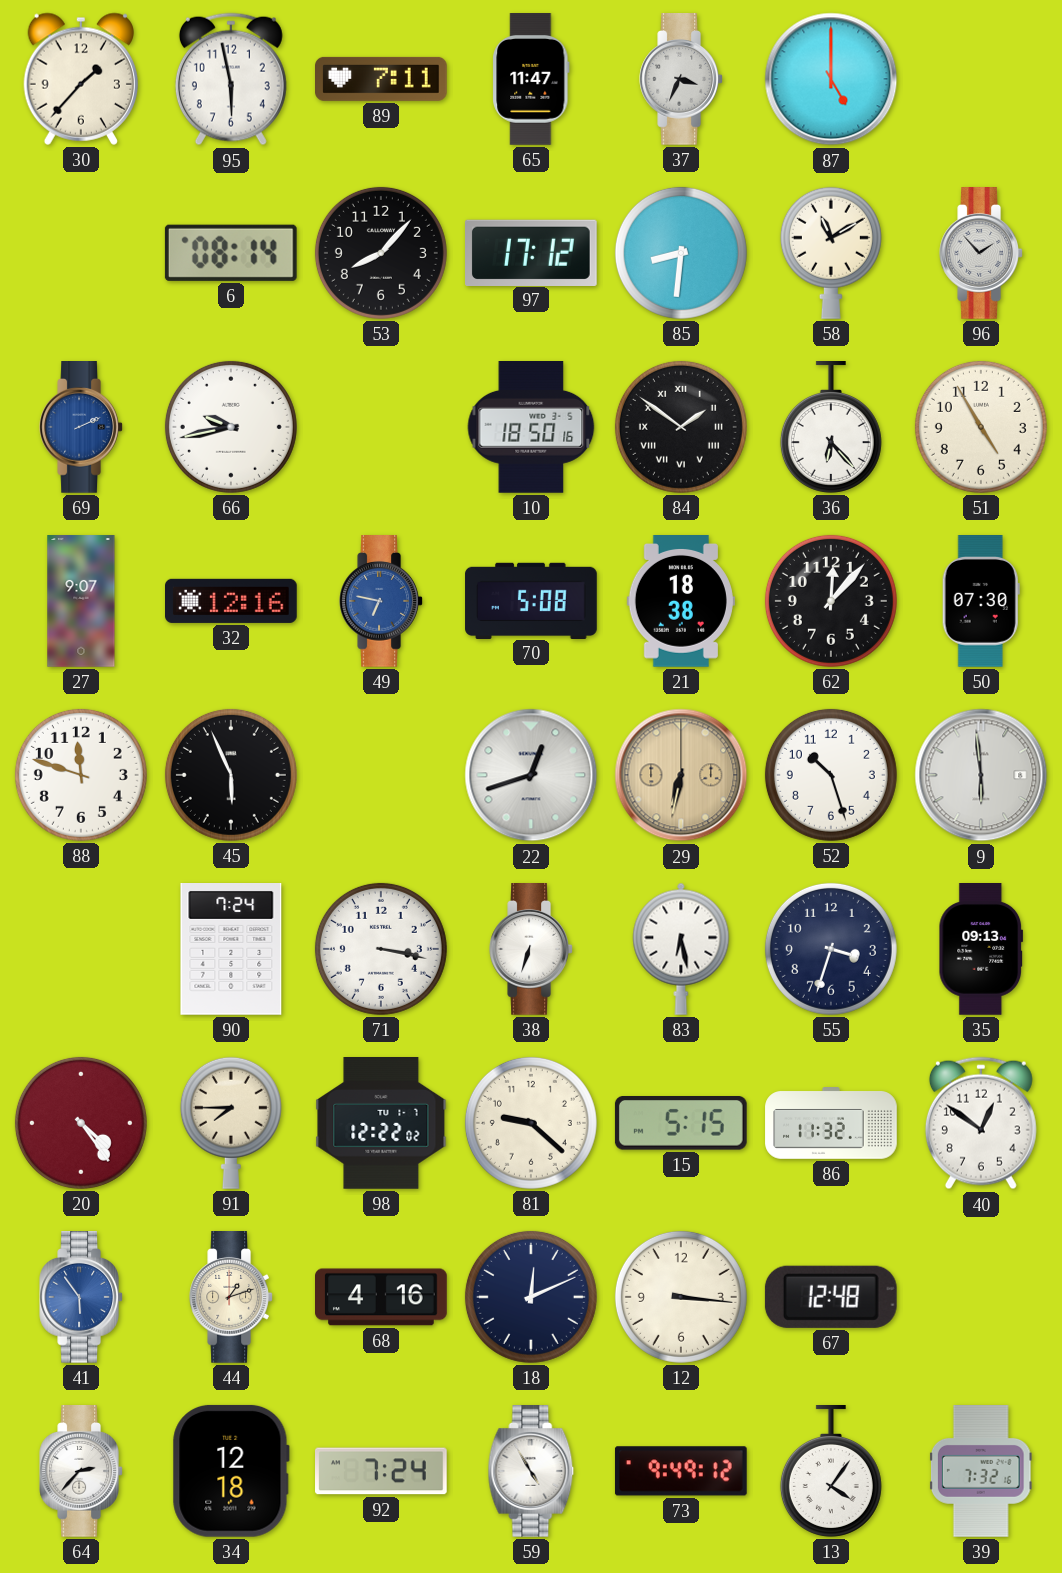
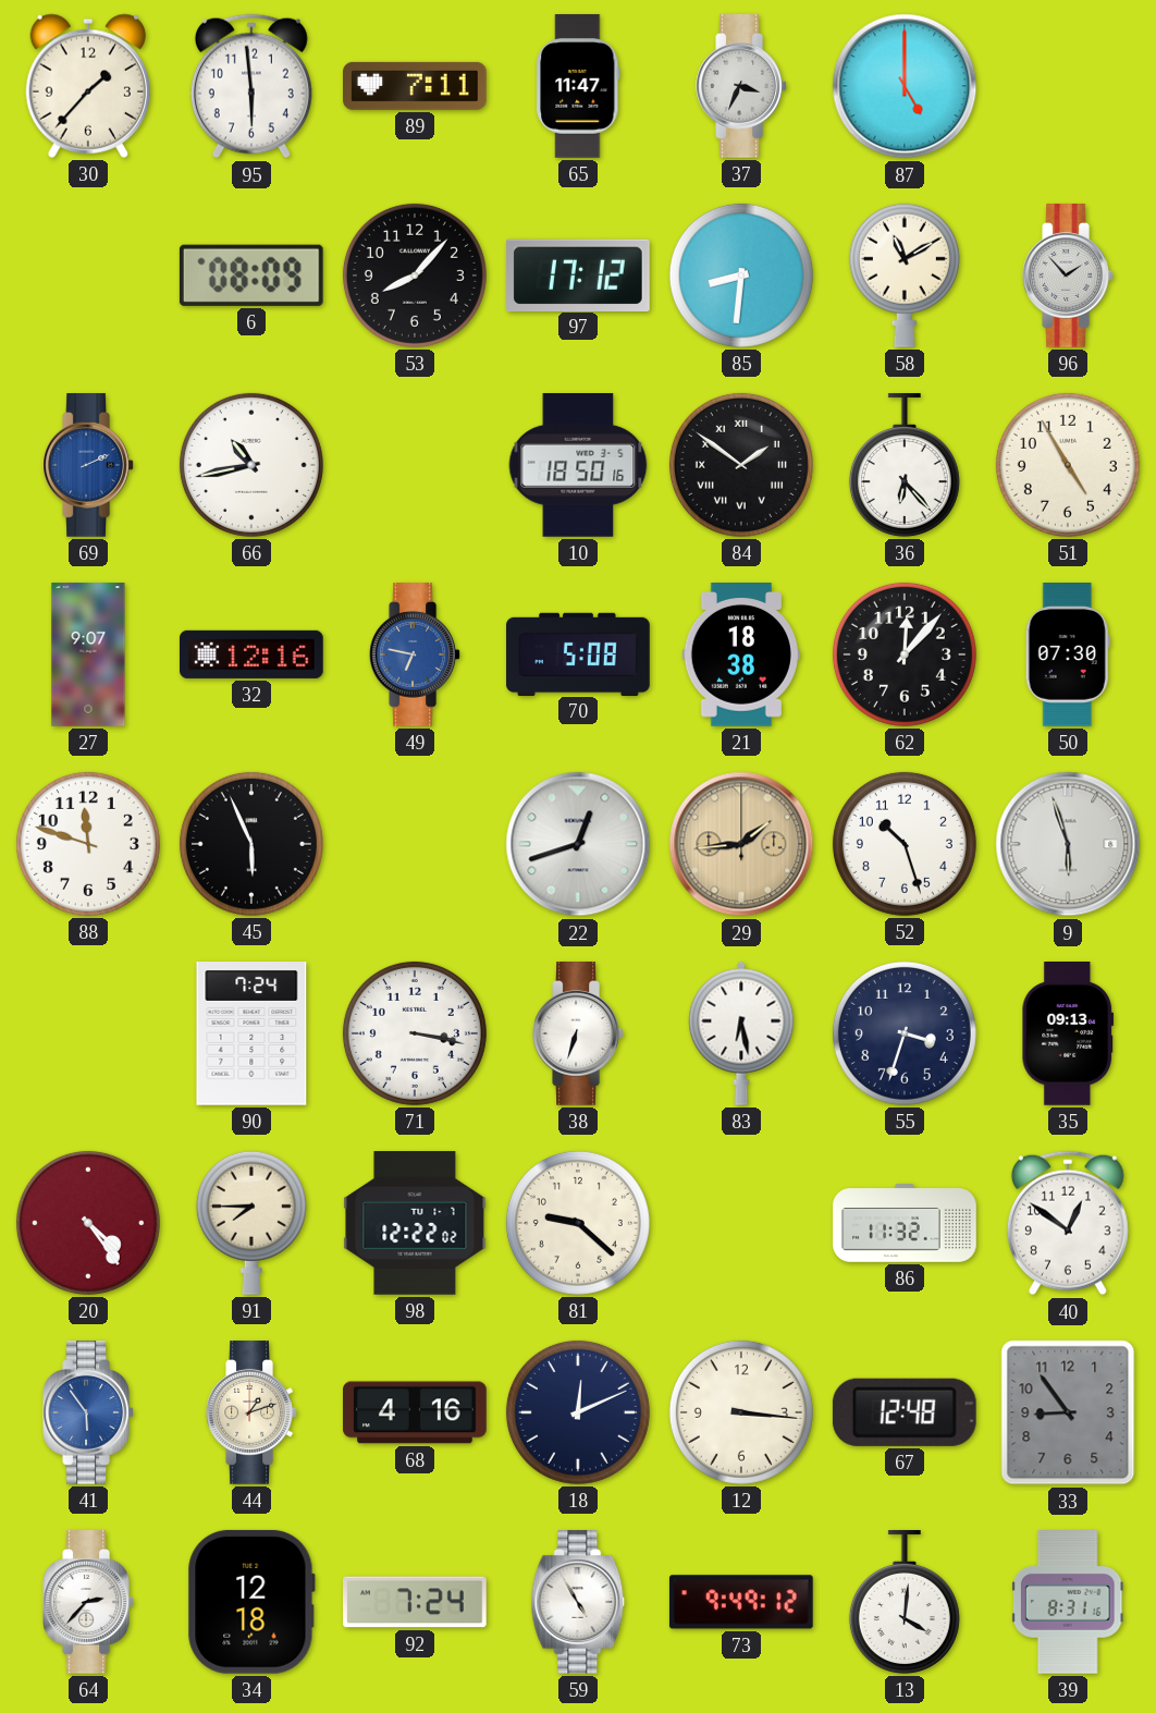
95: 5:58 -> 5:59
6: 08:14 -> 08:09
66: 9:43 -> 10:43
29: 6:32 -> 1:44
9: 5:59 -> 5:57
15: 5:15 -> none
33: none -> 8:54
13: 4:06 -> 4:01
39: 7:32 -> 8:31
